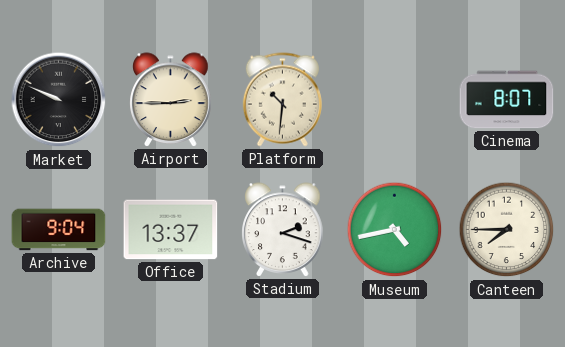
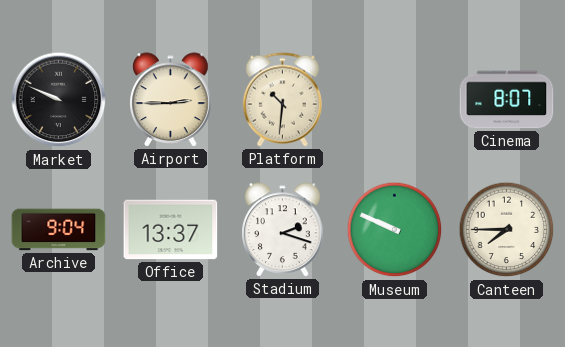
Museum: 4:43 -> 9:49
